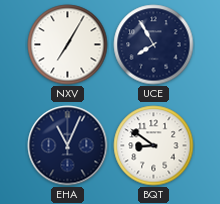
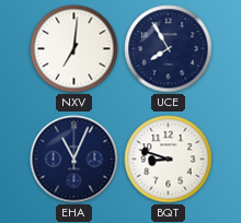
NXV: 7:05 -> 7:01
BQT: 8:51 -> 8:48
